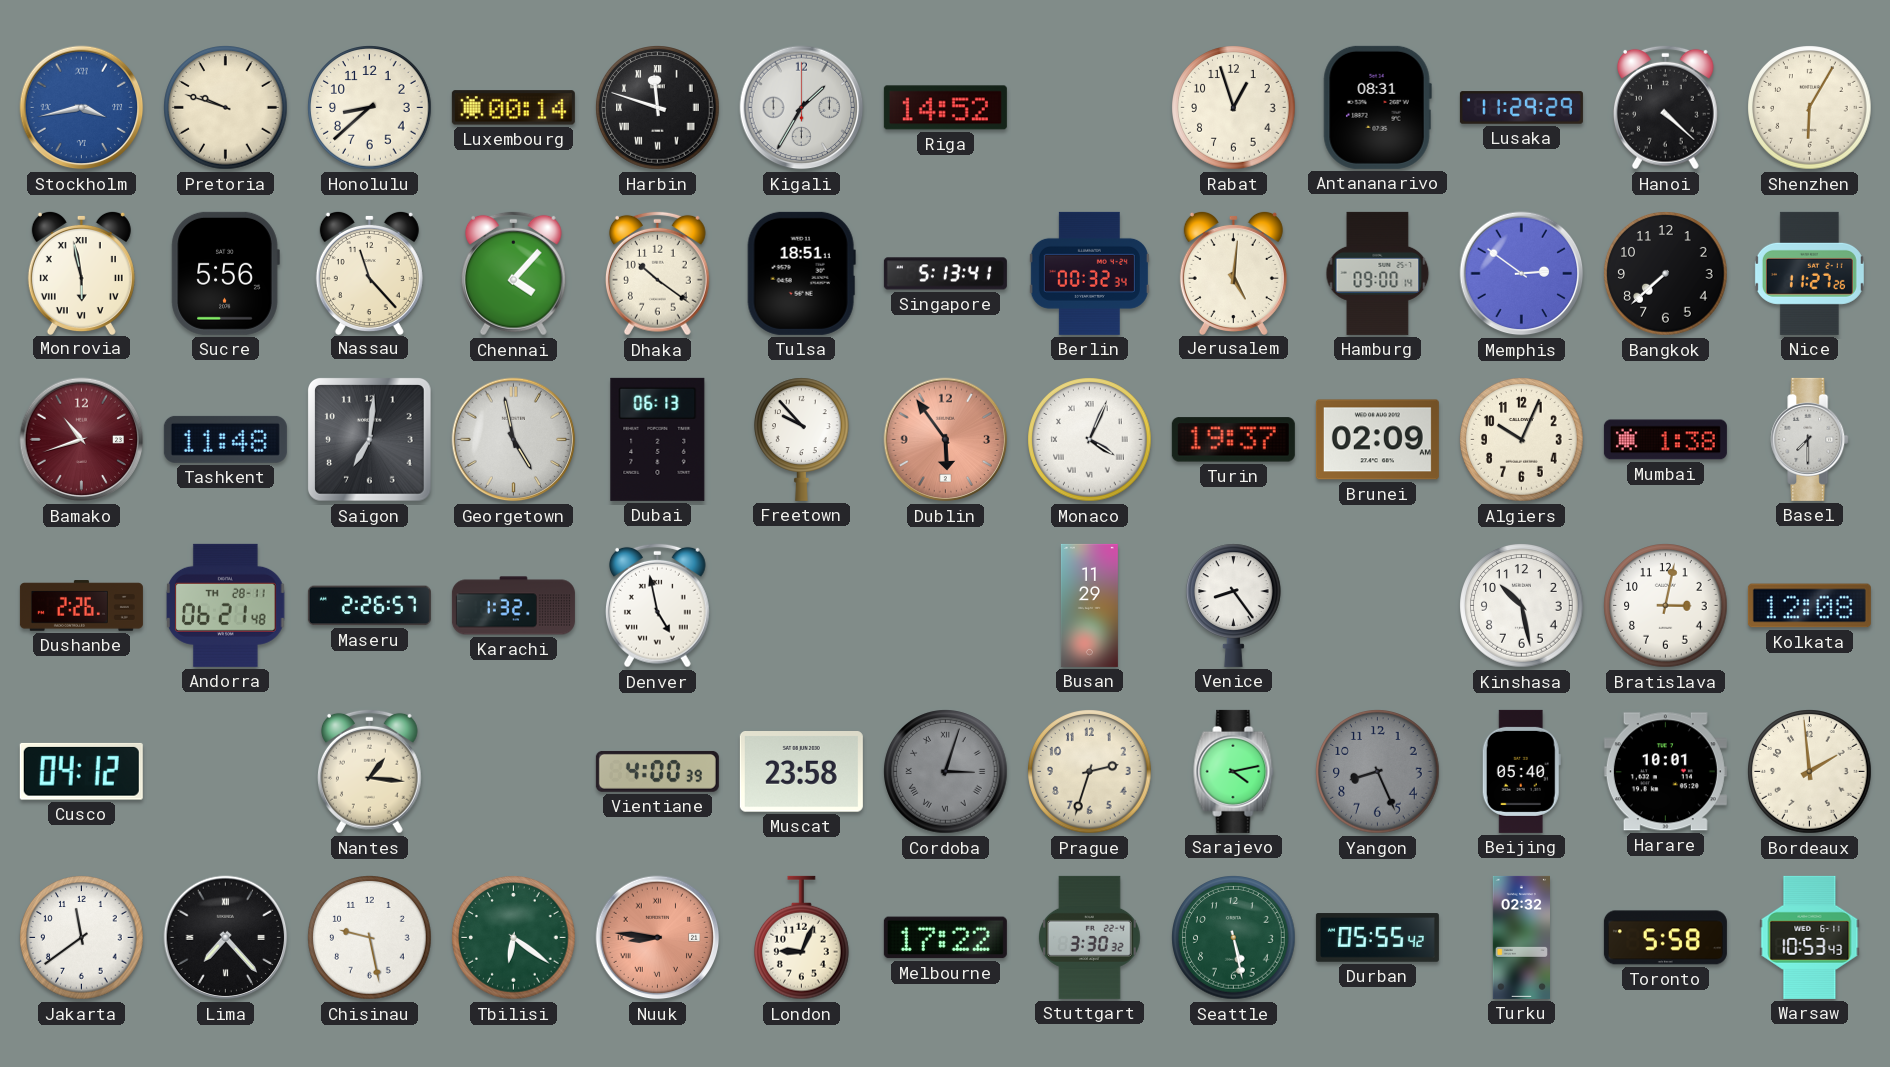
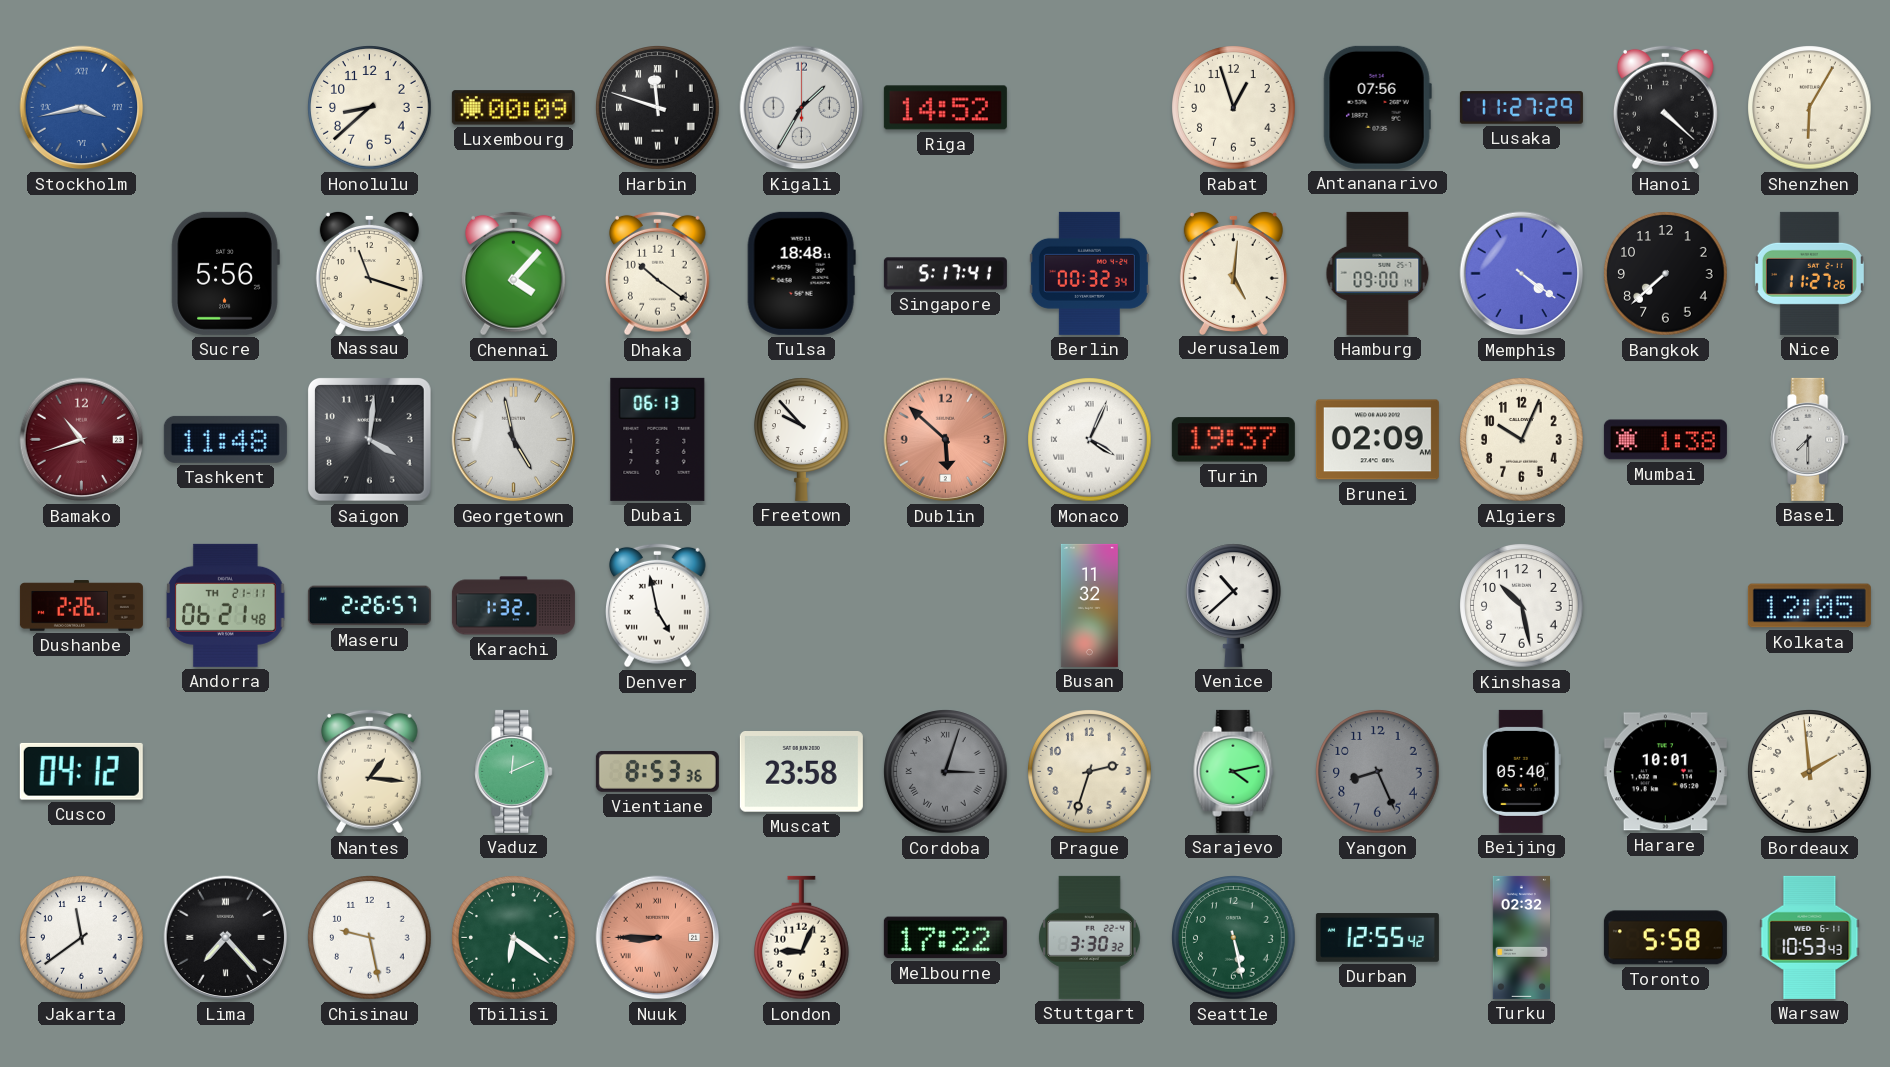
Pretoria: 9:48 -> none
Luxembourg: 00:14 -> 00:09
Antananarivo: 08:31 -> 07:56
Lusaka: 11:29 -> 11:27
Monrovia: 5:58 -> none
Nassau: 11:23 -> 11:18
Tulsa: 18:51 -> 18:48
Singapore: 5:13 -> 5:17
Memphis: 2:51 -> 4:21
Saigon: 7:01 -> 4:01
Dublin: 5:54 -> 5:52
Andorra date: TH 28-11 -> TH 21-11
Busan: 11:29 -> 11:32
Venice: 8:24 -> 10:38
Bratislava: 3:02 -> none
Kolkata: 12:08 -> 12:05
Vaduz: none -> 12:11
Vientiane: 4:00 -> 8:53
Nuuk: 8:46 -> 8:45
Durban: 05:55 -> 12:55
